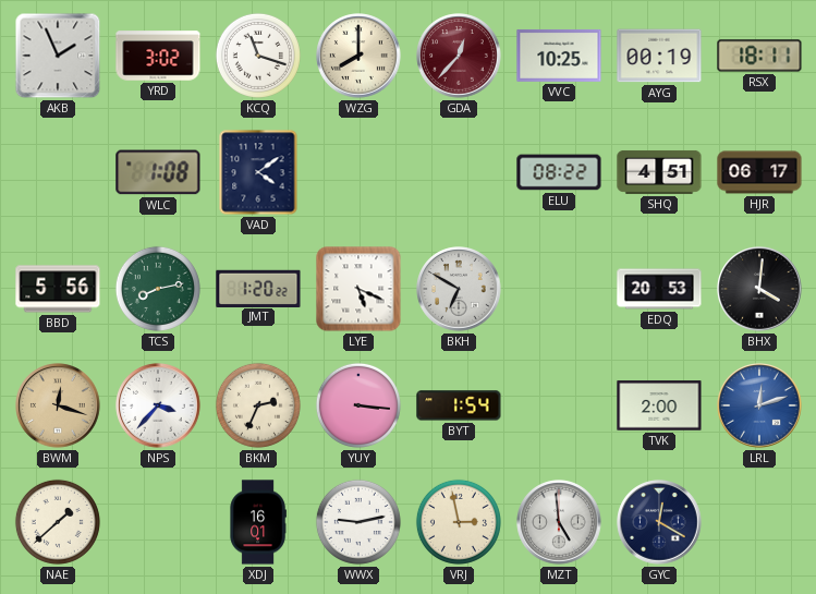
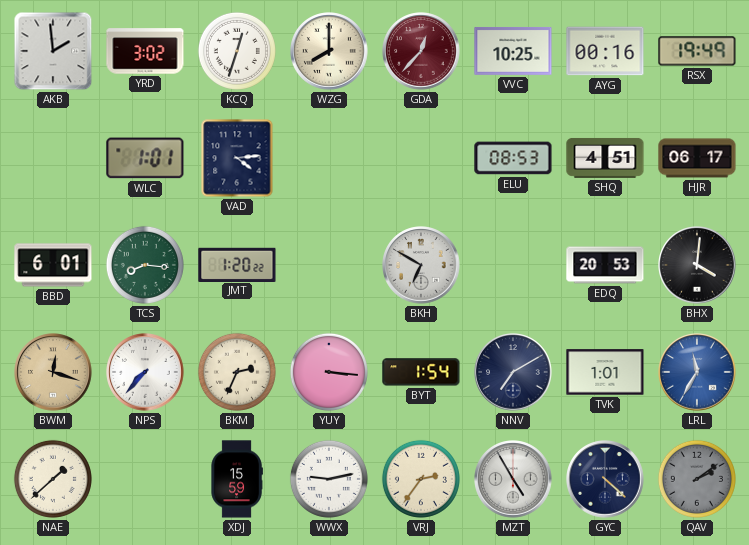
AKB: 1:56 -> 1:59
KCQ: 11:18 -> 12:33
AYG: 00:19 -> 00:16
RSX: 18:11 -> 19:49
WLC: 1:08 -> 1:01
VAD: 4:09 -> 4:14
ELU: 08:22 -> 08:53
BBD: 5:56 -> 6:01
TCS: 8:13 -> 8:16
LYE: 5:19 -> none
NPS: 3:37 -> 7:37
NNV: none -> 7:10
TVK: 2:00 -> 1:01
LRL: 12:12 -> 11:35
XDJ: 16:01 -> 15:59
VRJ: 2:58 -> 2:36
MZT: 4:59 -> 4:55
GYC: 12:20 -> 4:22
QAV: none -> 2:09
